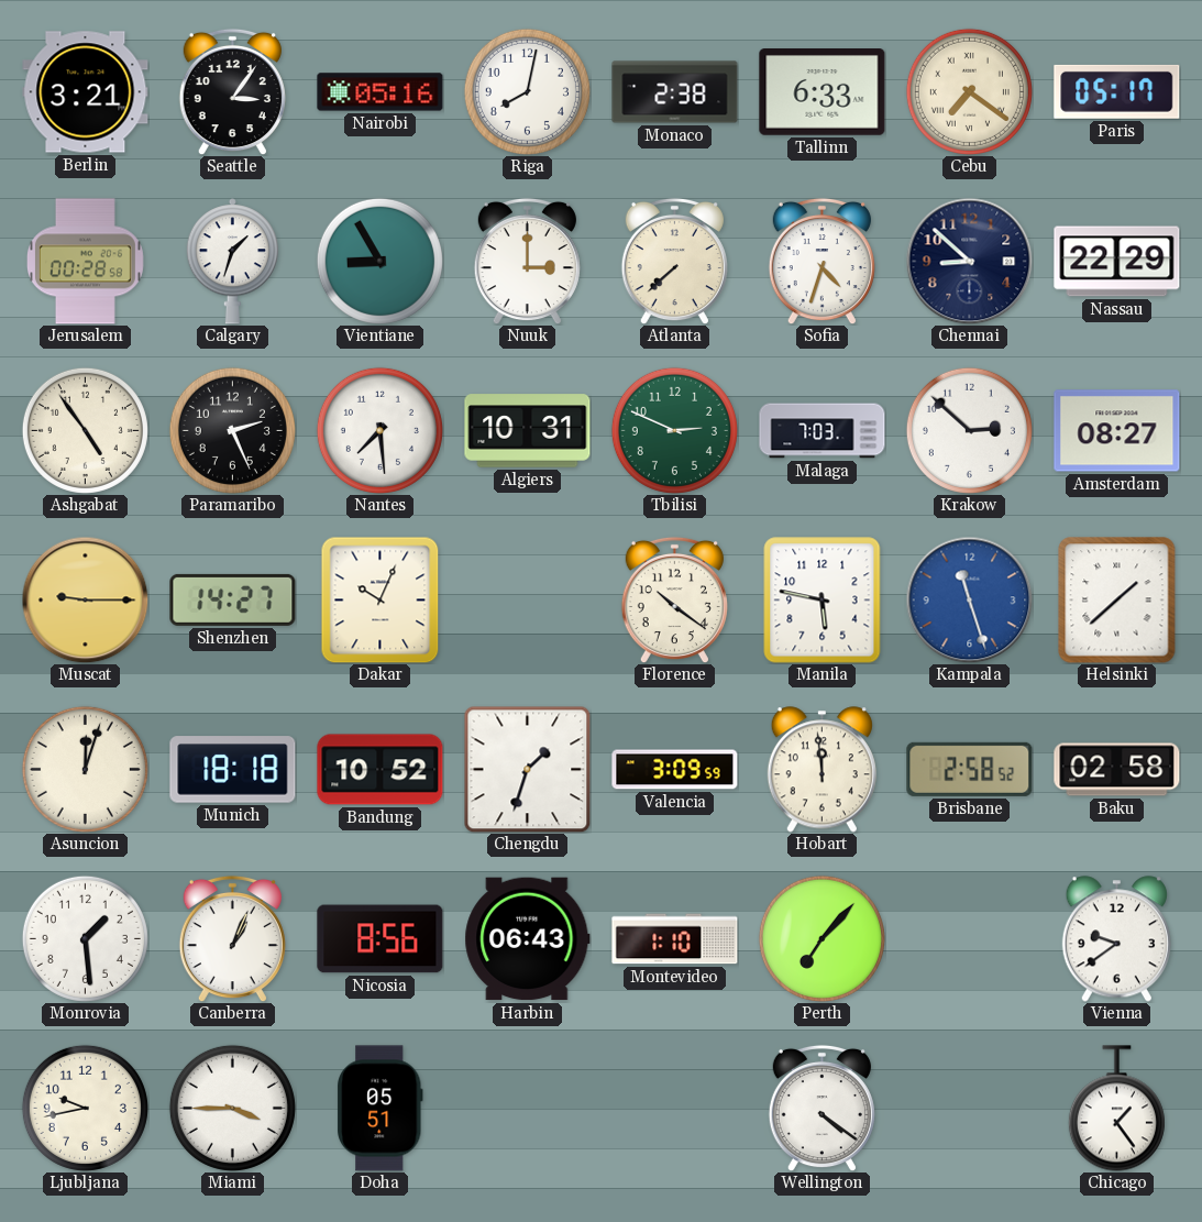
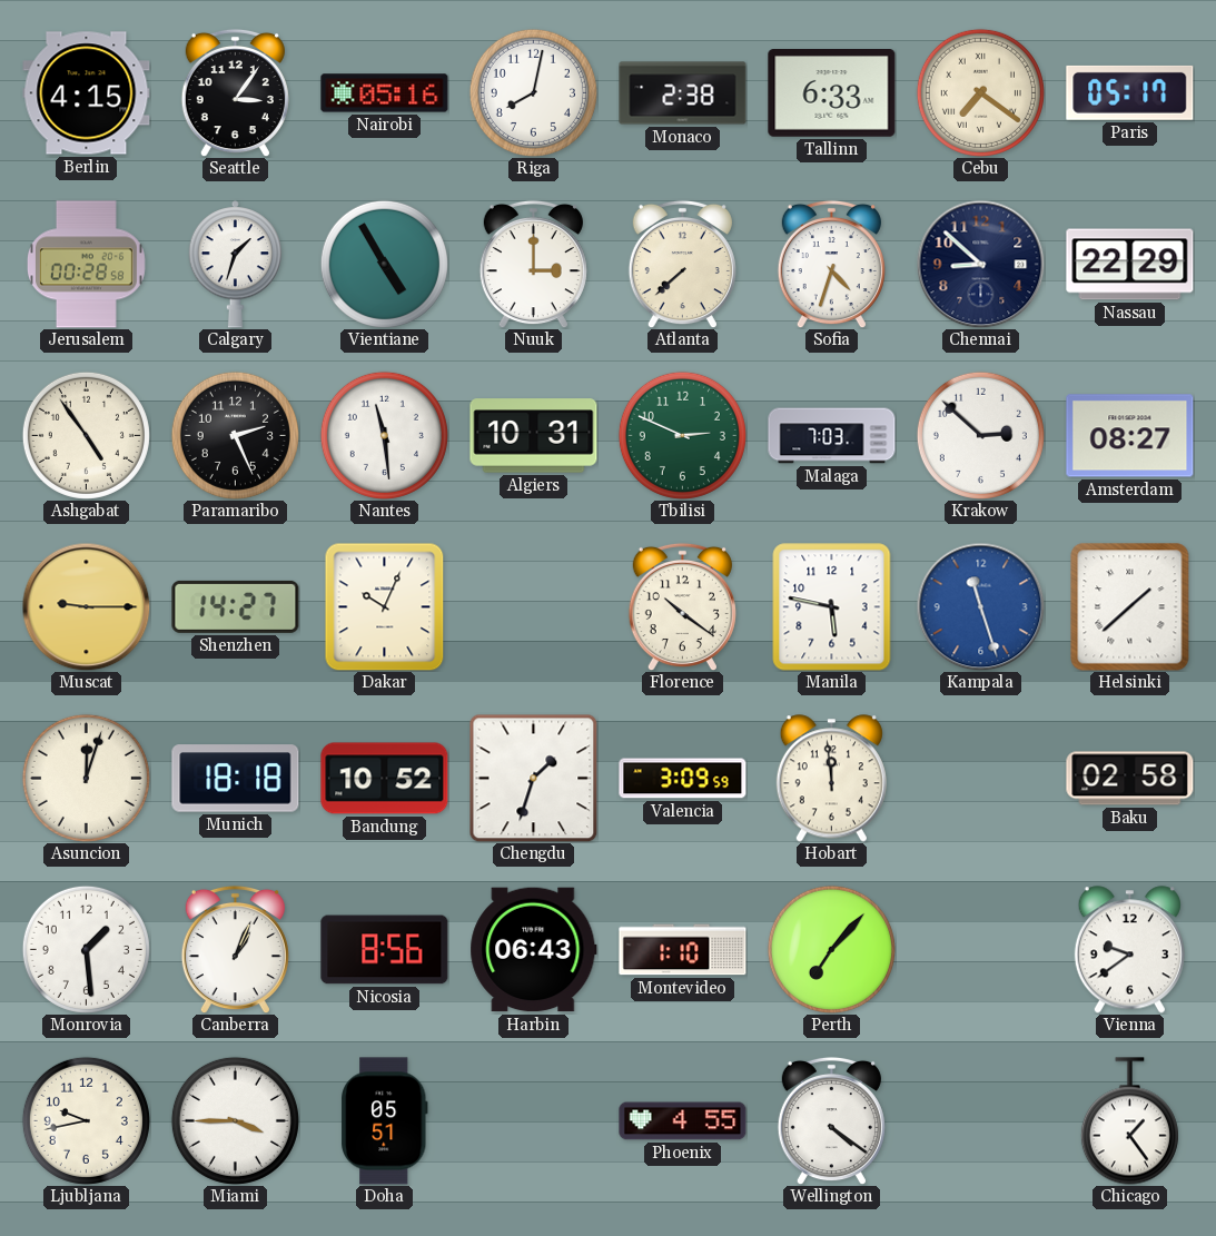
Berlin: 3:21 -> 4:15
Vientiane: 8:55 -> 4:55
Nantes: 7:29 -> 11:29
Brisbane: 2:58 -> none
Phoenix: none -> 4:55
